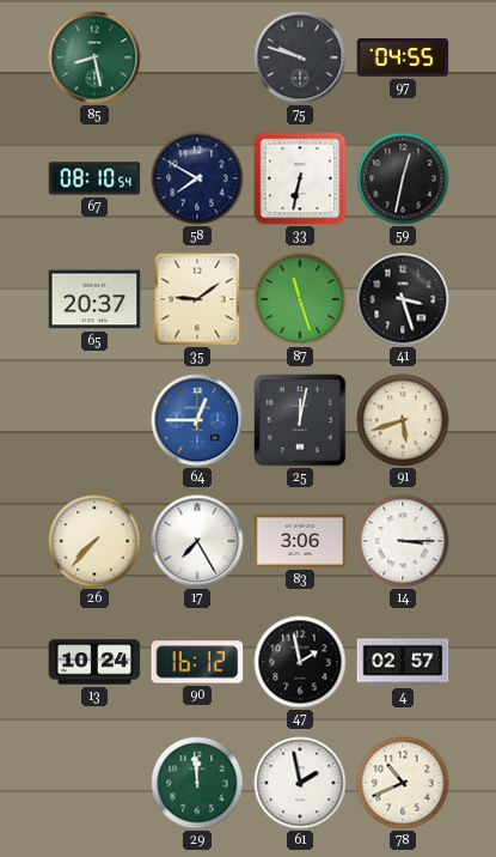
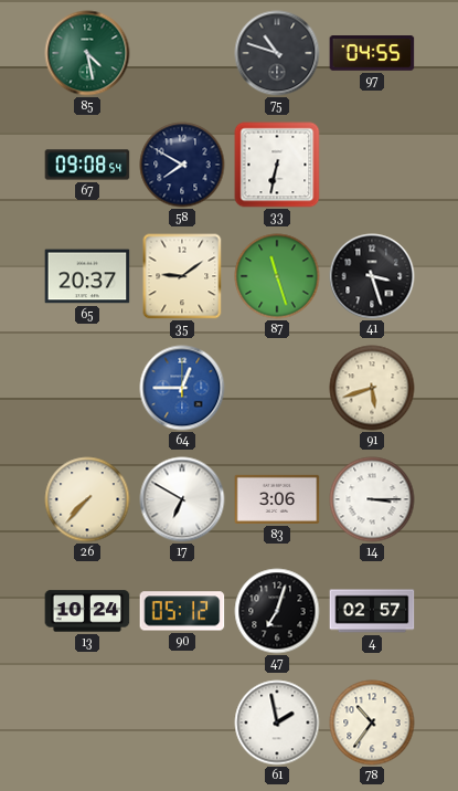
85: 8:28 -> 4:28
75: 9:48 -> 10:48
67: 08:10 -> 09:08
59: 12:32 -> none
25: 12:02 -> none
17: 7:25 -> 6:50
90: 16:12 -> 05:12
47: 1:58 -> 7:03
29: 11:59 -> none
78: 10:41 -> 10:36
